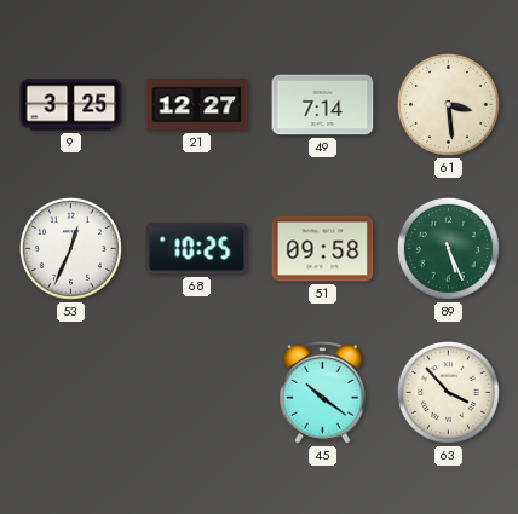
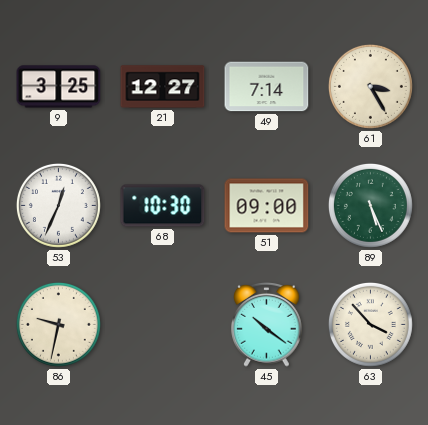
61: 3:29 -> 3:25
68: 10:25 -> 10:30
51: 09:58 -> 09:00
86: none -> 9:32
